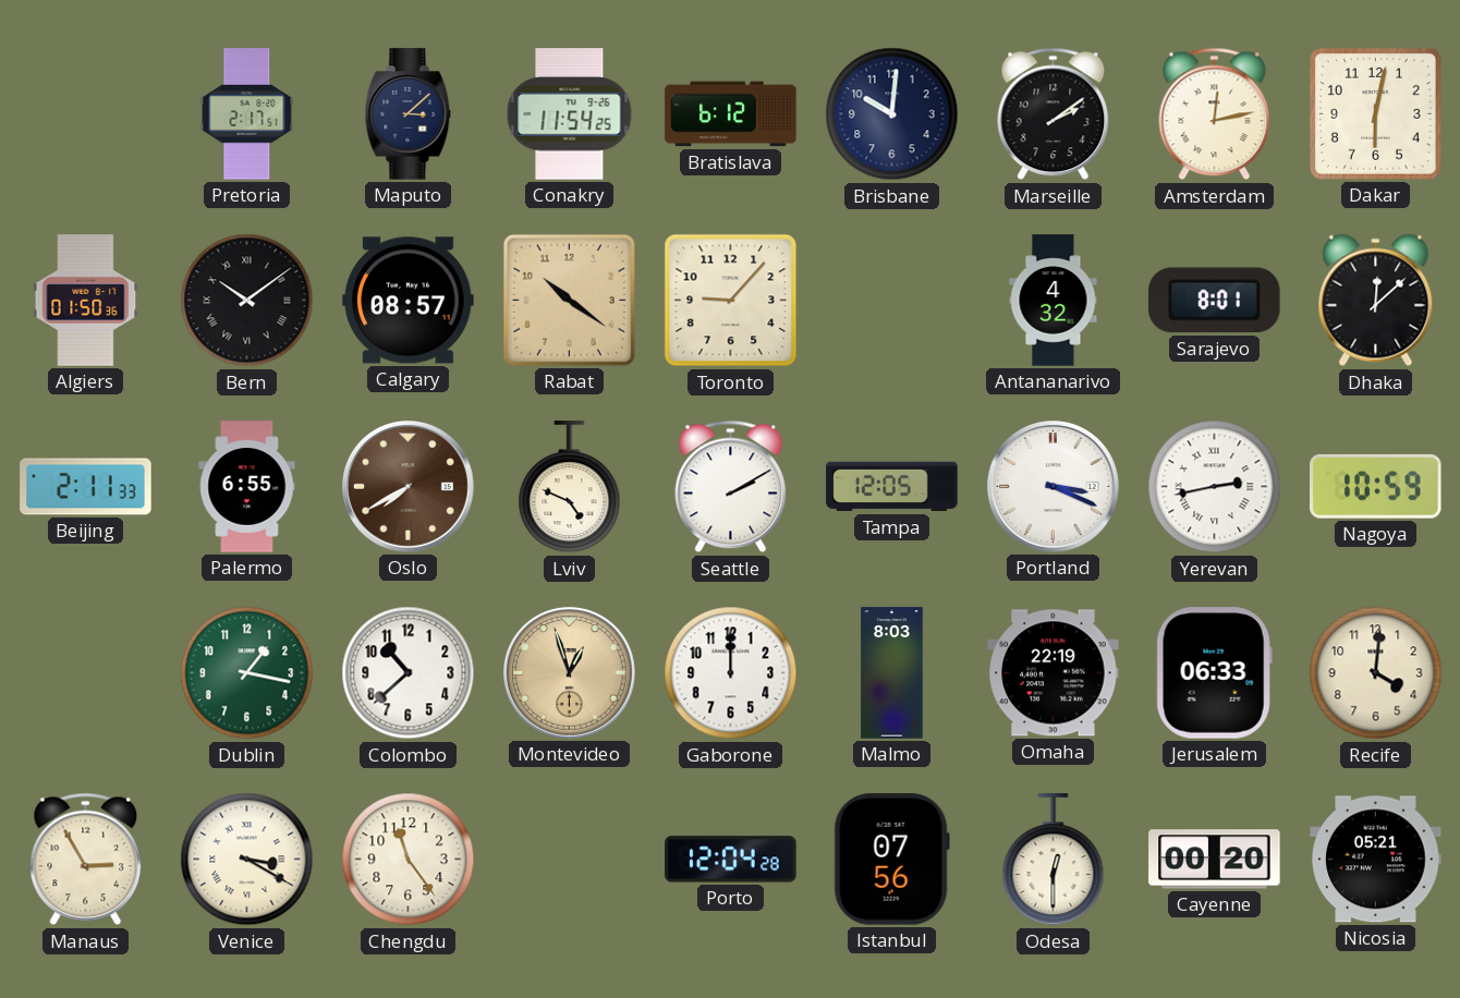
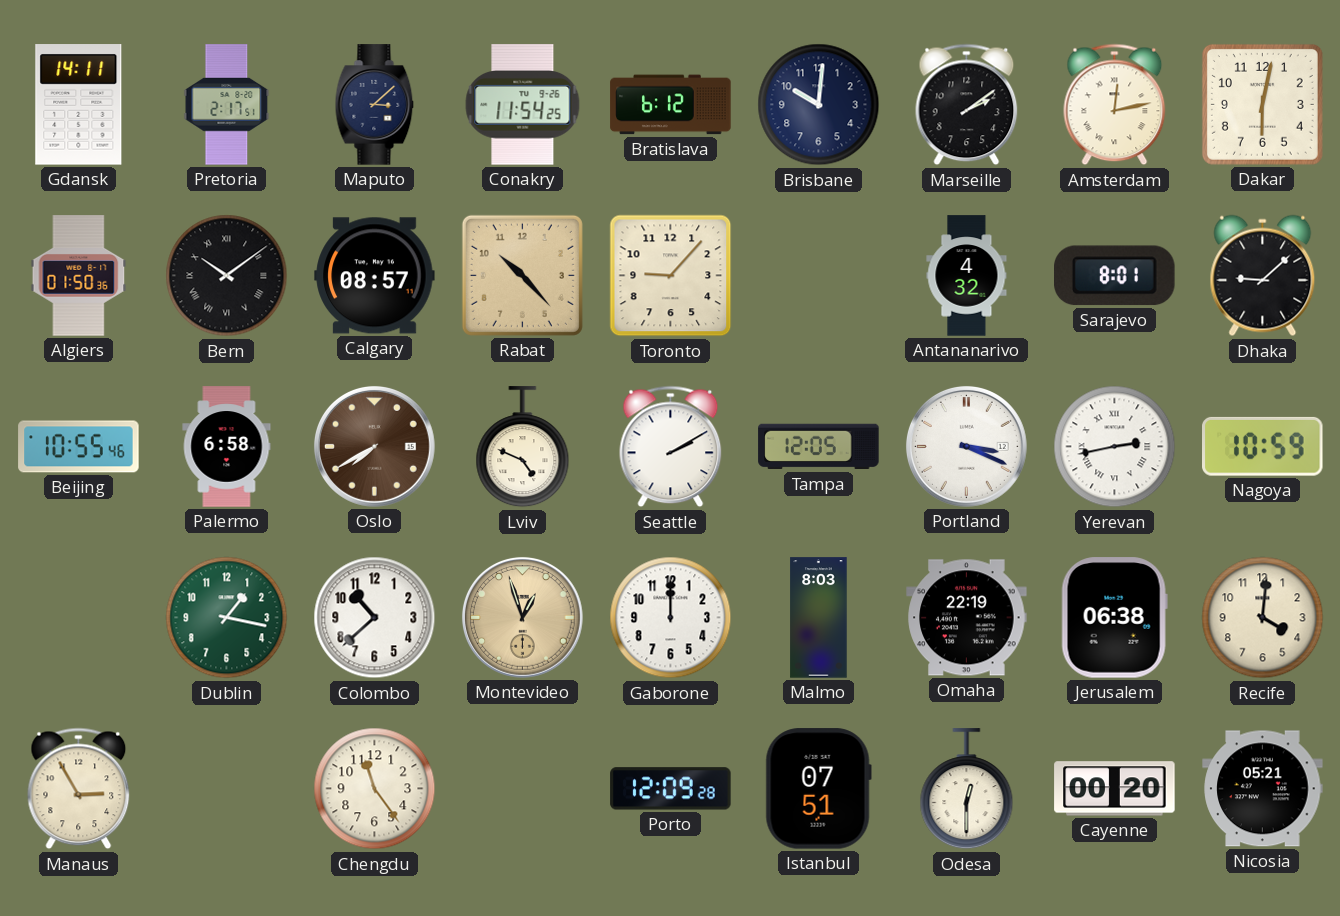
Gdansk: none -> 14:11
Rabat: 10:21 -> 10:23
Dhaka: 12:08 -> 9:08
Beijing: 2:11 -> 10:55
Palermo: 6:55 -> 6:58
Jerusalem: 06:33 -> 06:38
Venice: 3:20 -> none
Porto: 12:04 -> 12:09
Istanbul: 07:56 -> 07:51
